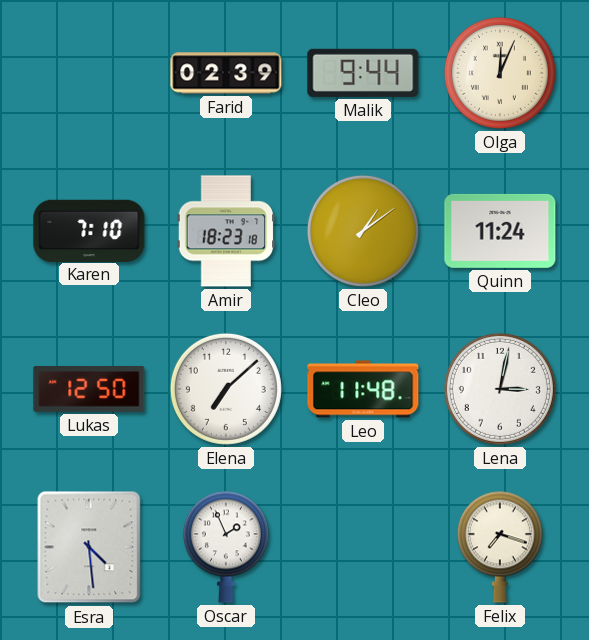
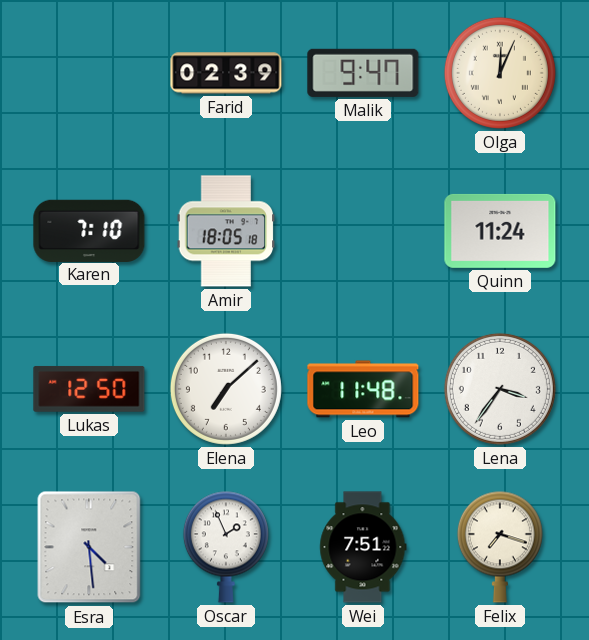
Malik: 9:44 -> 9:47
Amir: 18:23 -> 18:05
Cleo: 1:09 -> none
Lena: 3:02 -> 3:36
Wei: none -> 7:51
